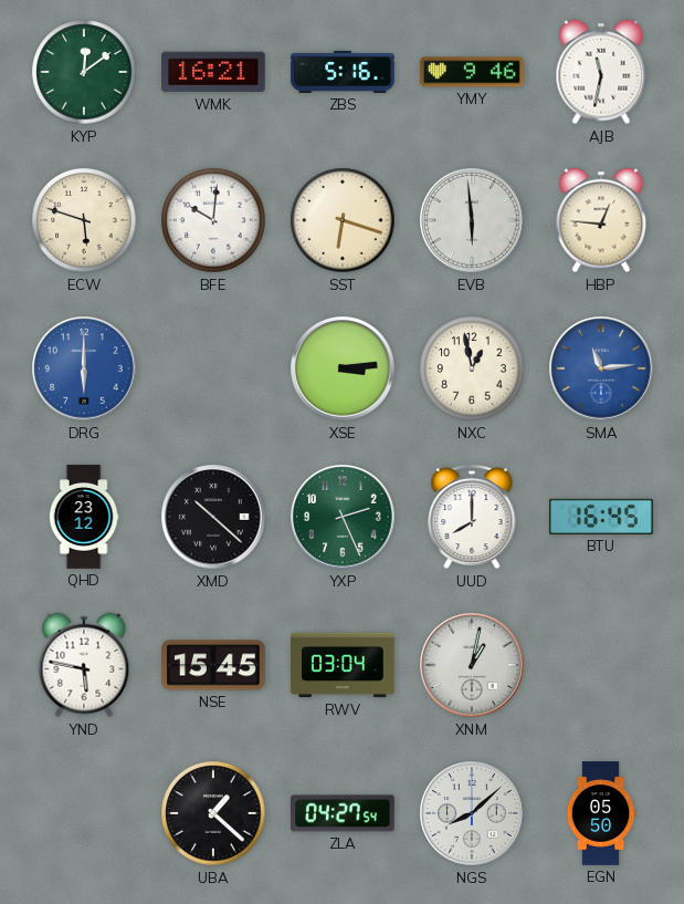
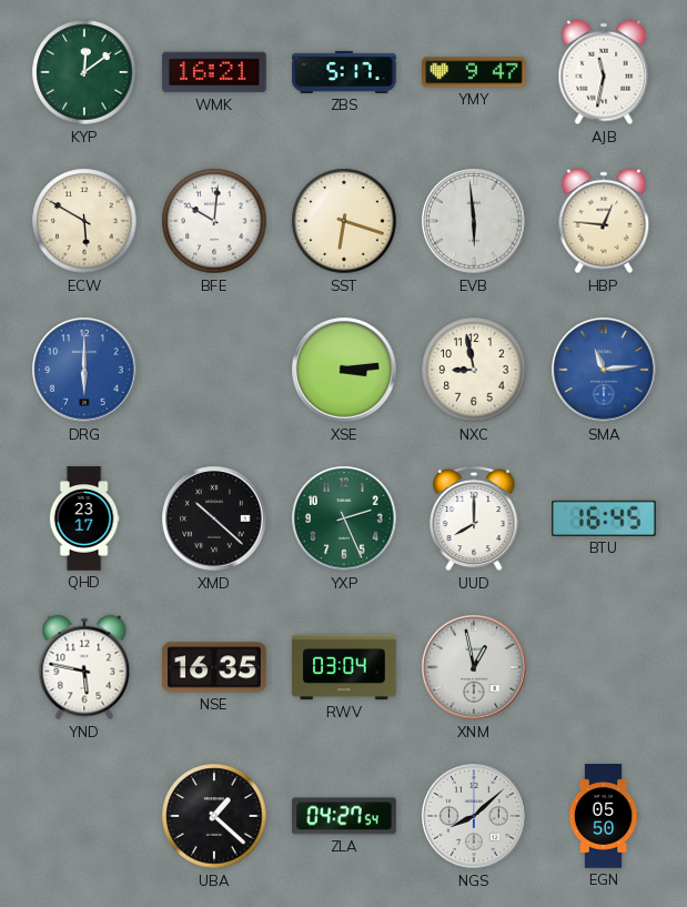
ZBS: 5:16 -> 5:17
YMY: 9:46 -> 9:47
ECW: 5:48 -> 5:50
NXC: 12:58 -> 8:58
QHD: 23:12 -> 23:17
NSE: 15:45 -> 16:35
XNM: 1:02 -> 12:58
